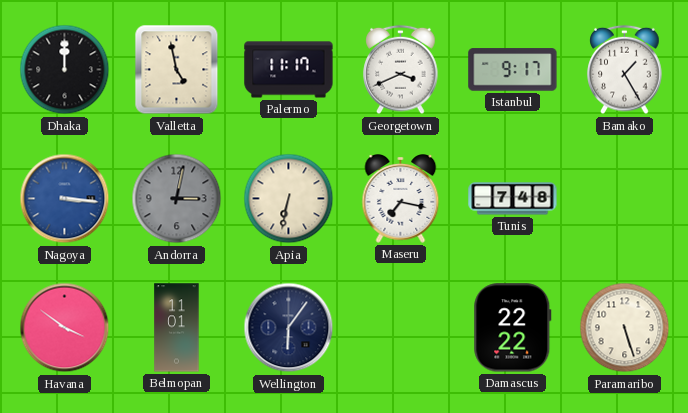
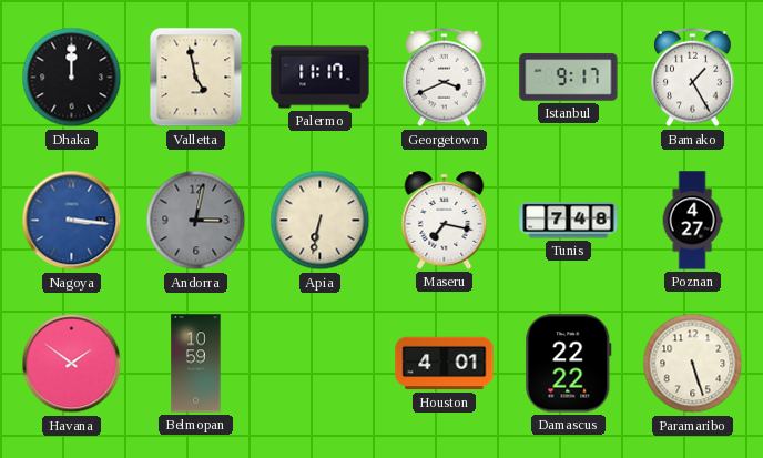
Poznan: none -> 4:27
Havana: 3:51 -> 1:51
Belmopan: 11:01 -> 10:59
Wellington: 6:06 -> none
Houston: none -> 4:01
